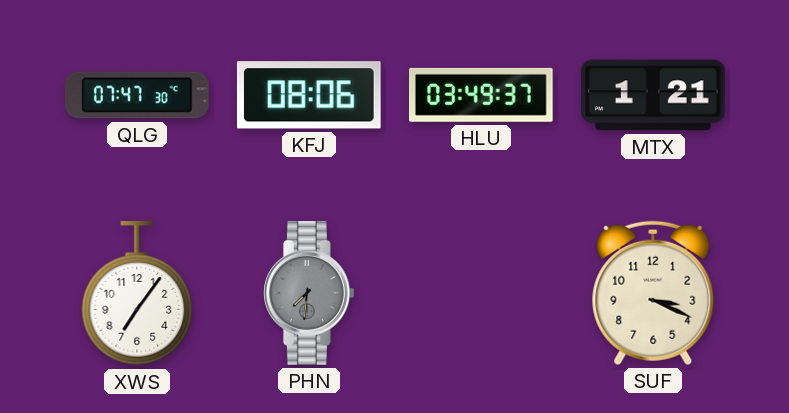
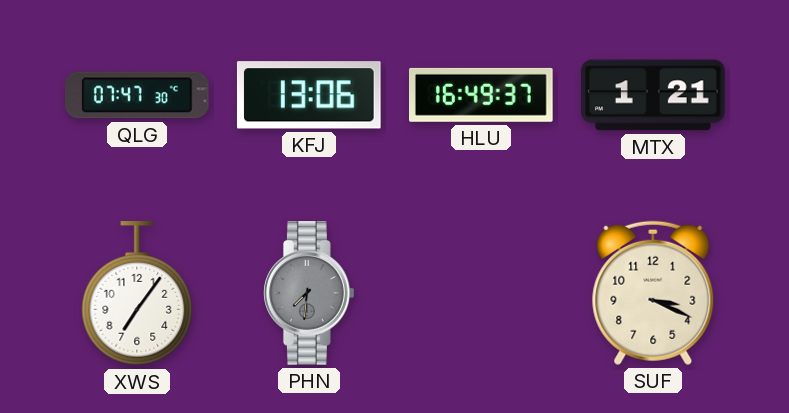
KFJ: 08:06 -> 13:06
HLU: 03:49 -> 16:49
